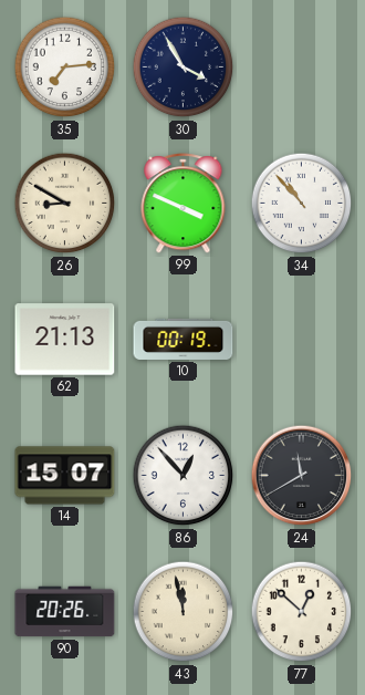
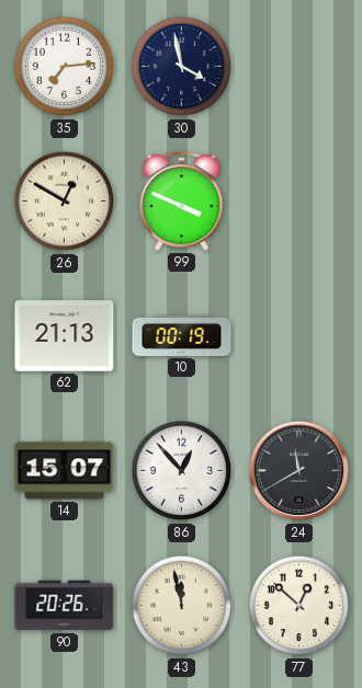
30: 3:55 -> 3:58
26: 8:50 -> 12:50
34: 10:53 -> none
